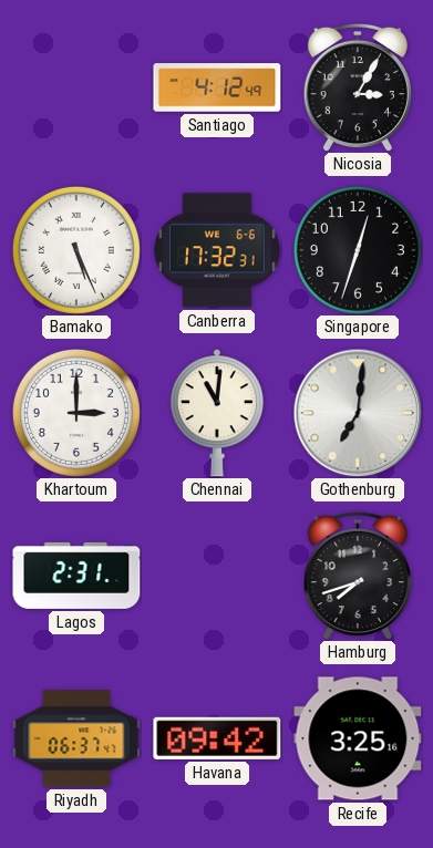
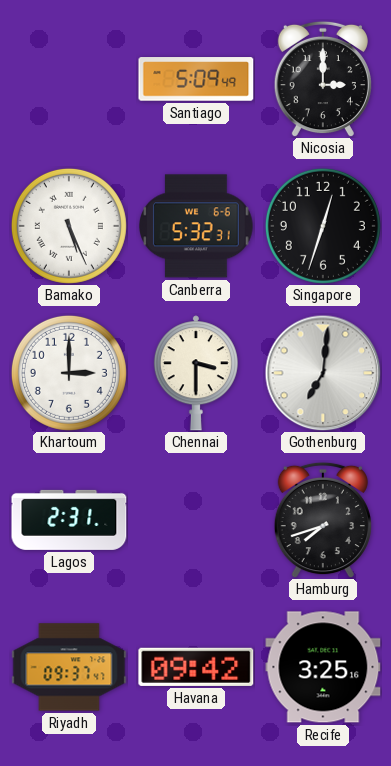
Santiago: 4:12 -> 5:09
Nicosia: 3:05 -> 3:00
Canberra: 17:32 -> 5:32
Chennai: 11:01 -> 3:30
Riyadh: 06:37 -> 09:37
